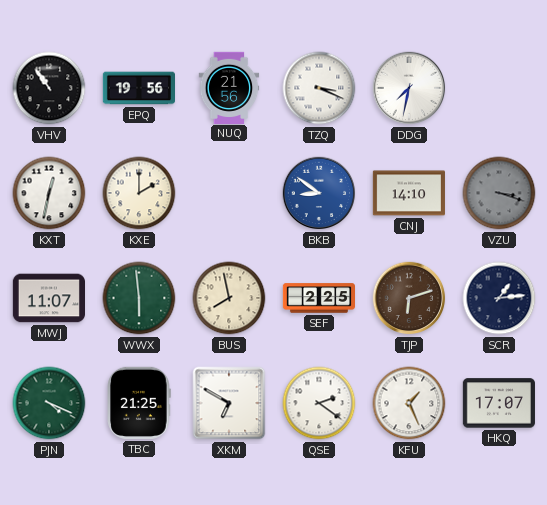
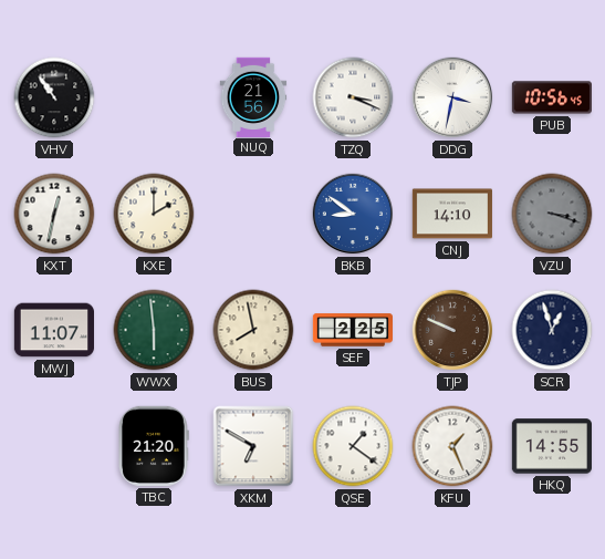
EPQ: 19:56 -> none
DDG: 7:32 -> 3:32
PUB: none -> 10:56
TJP: 6:12 -> 9:49
SCR: 1:14 -> 12:57
PJN: 4:19 -> none
TBC: 21:25 -> 21:20
QSE: 2:21 -> 1:21
HKQ: 17:07 -> 14:55
